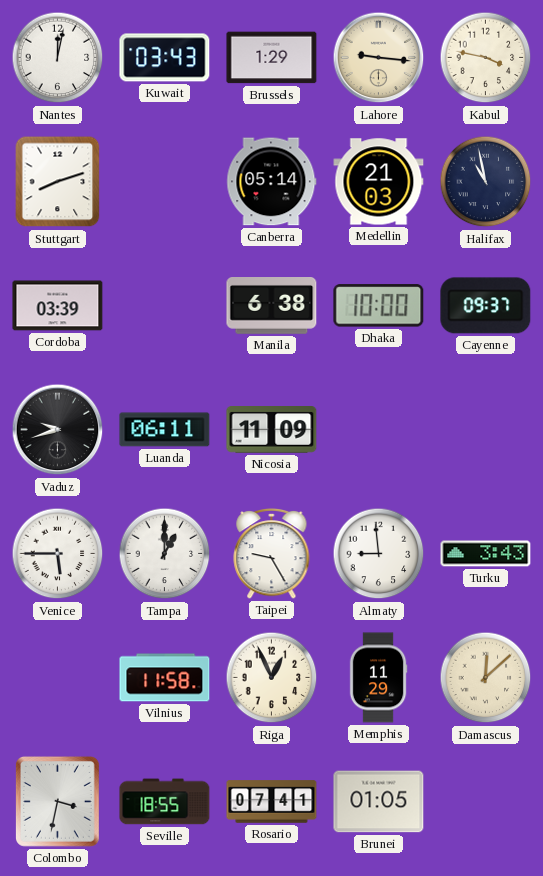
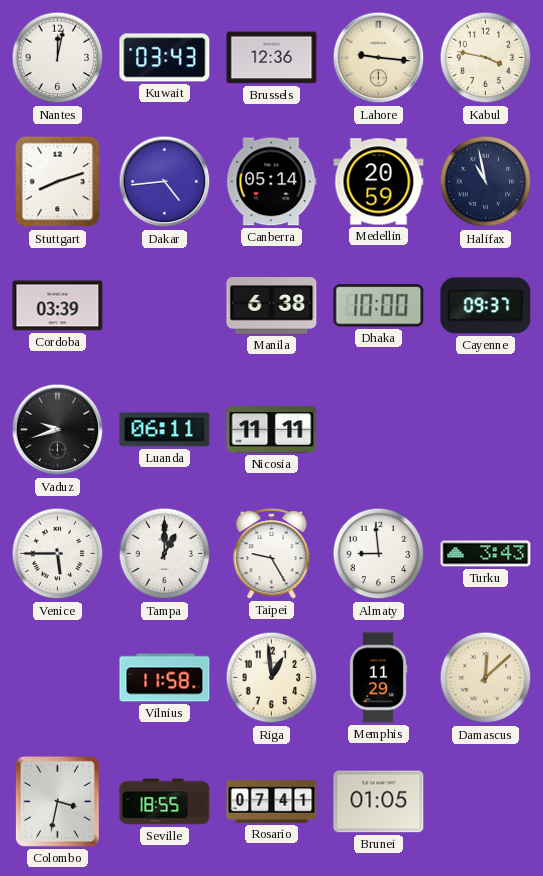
Brussels: 1:29 -> 12:36
Dakar: none -> 4:44
Medellin: 21:03 -> 20:59
Nicosia: 11:09 -> 11:11
Riga: 12:56 -> 12:59
